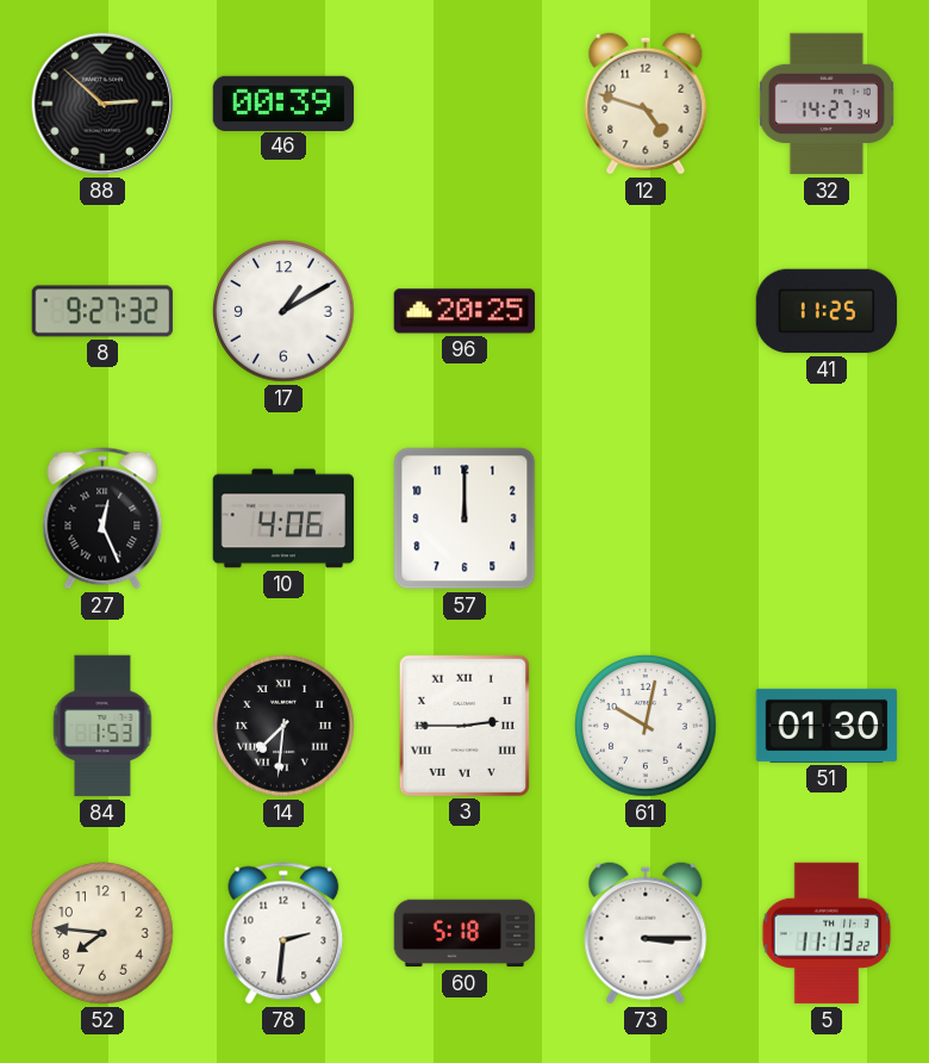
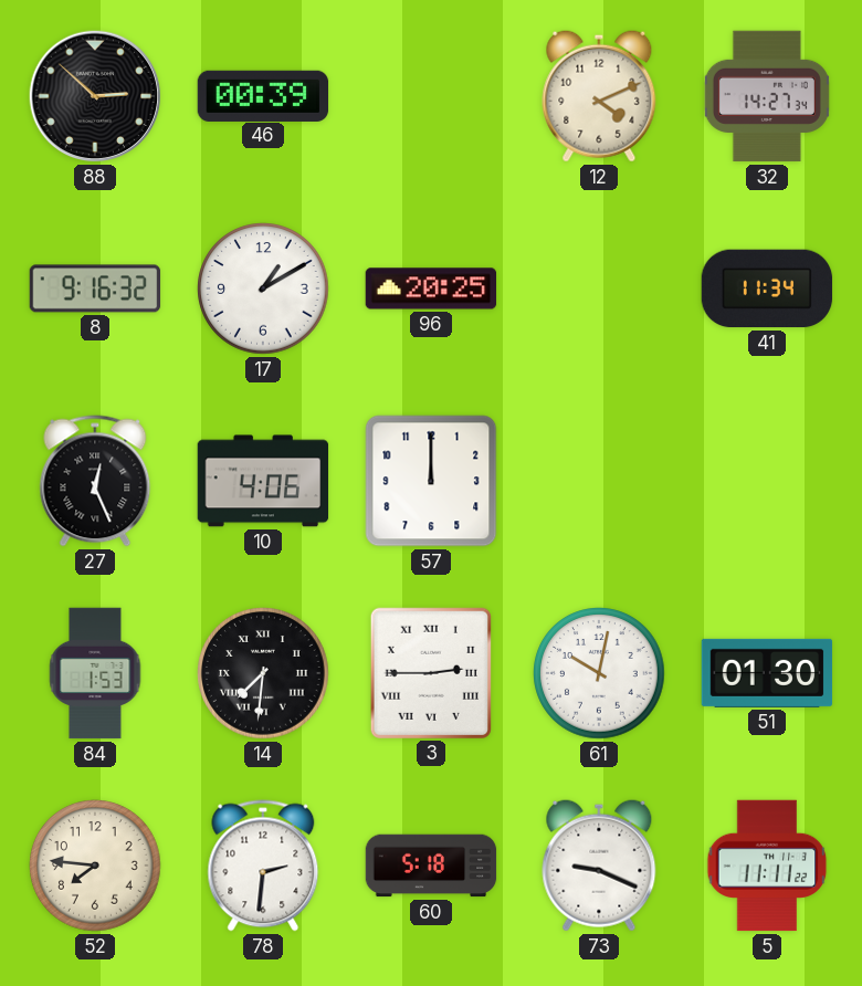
12: 4:48 -> 4:11
8: 9:27 -> 9:16
41: 11:25 -> 11:34
73: 3:15 -> 9:19
5: 11:13 -> 11:11
